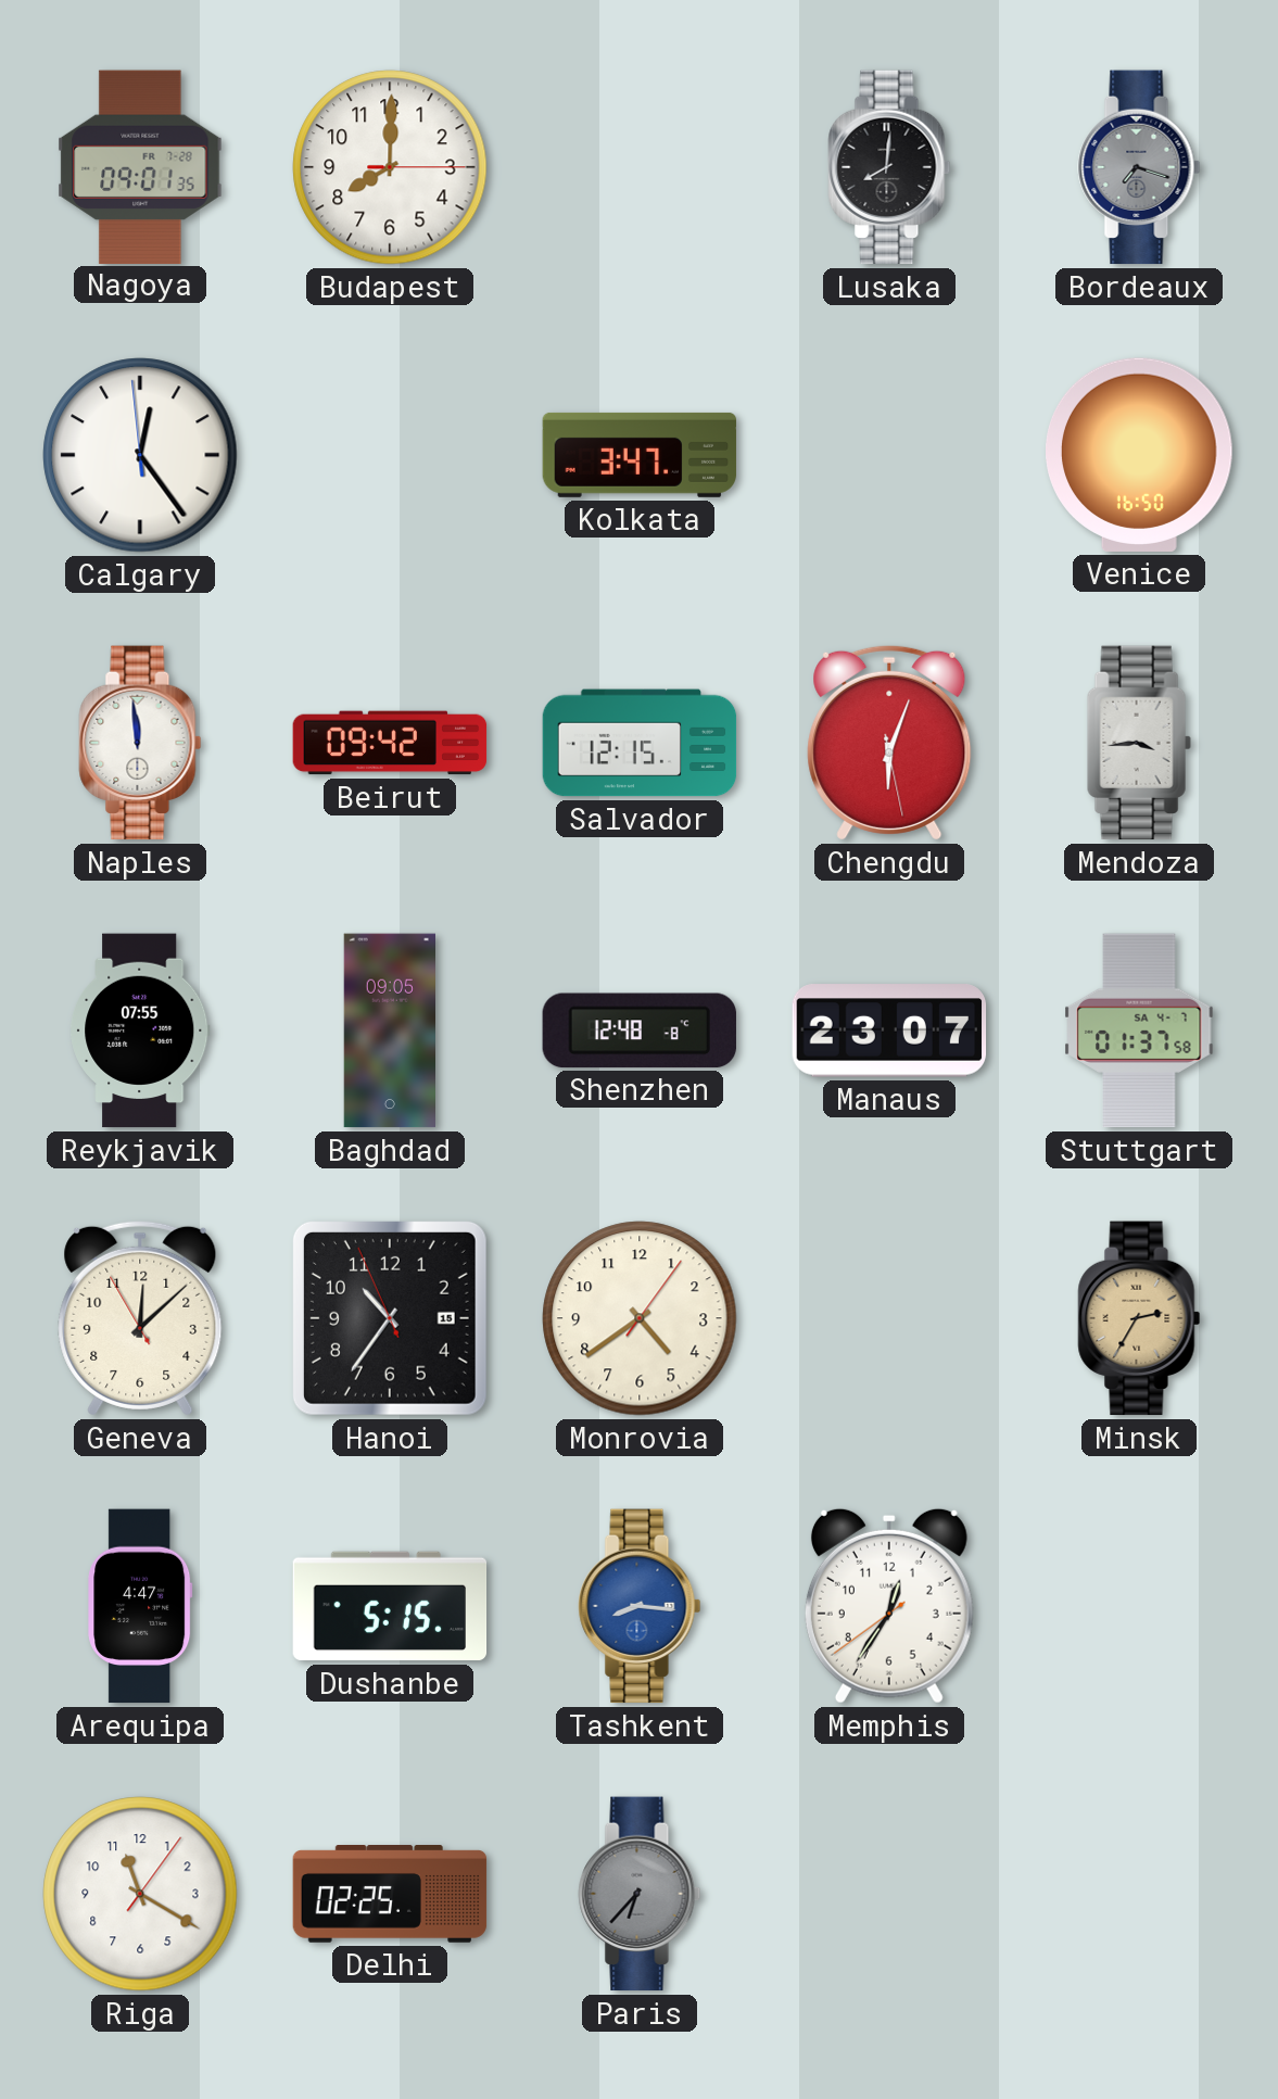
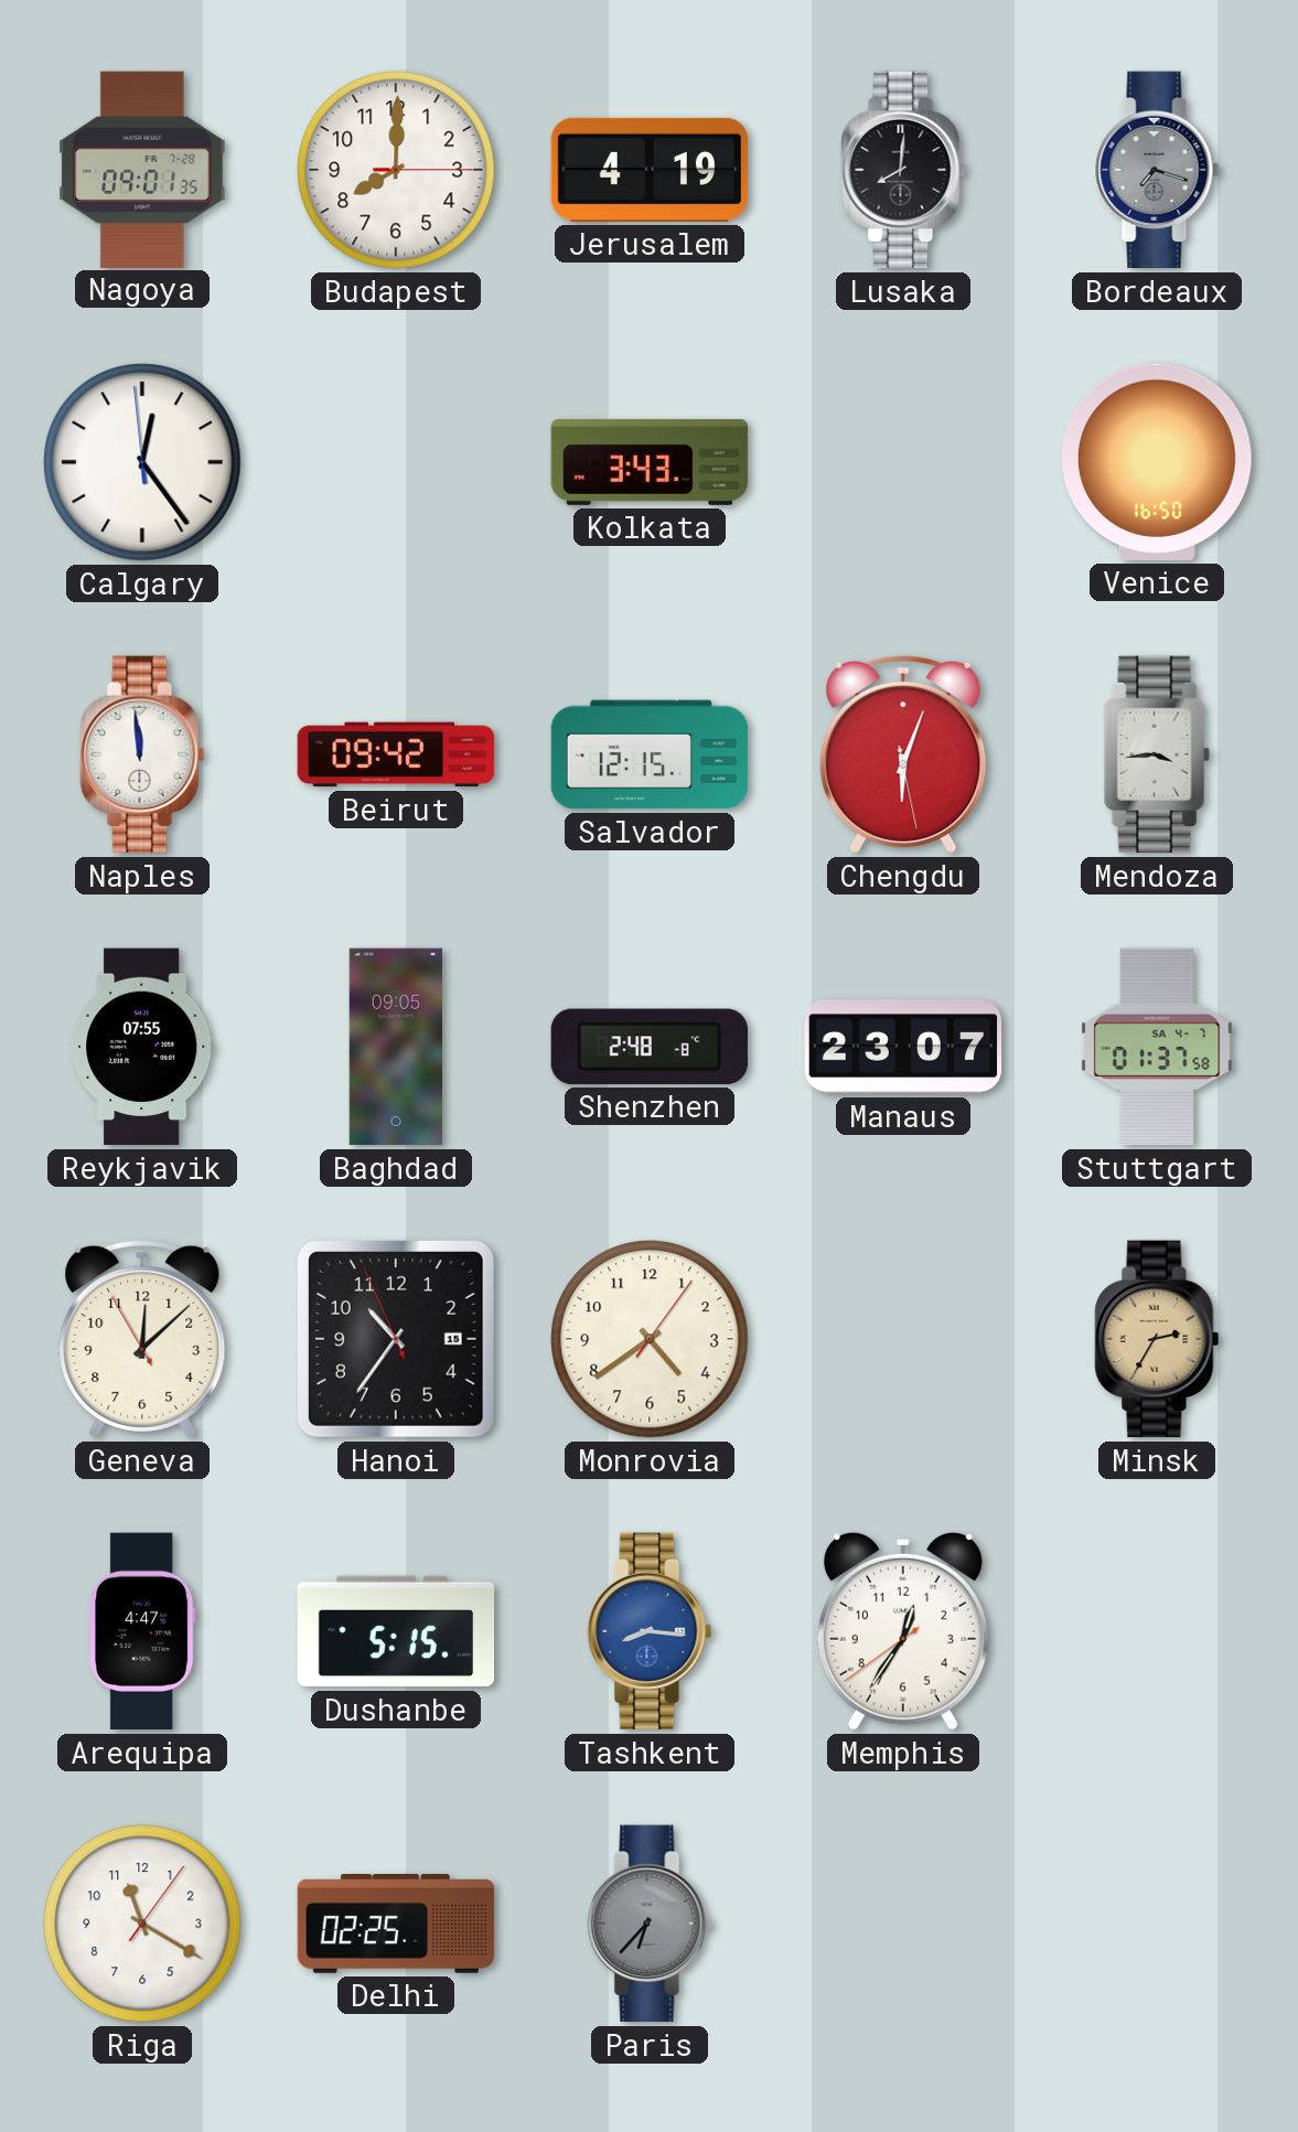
Jerusalem: none -> 4:19
Kolkata: 3:47 -> 3:43
Shenzhen: 12:48 -> 2:48
